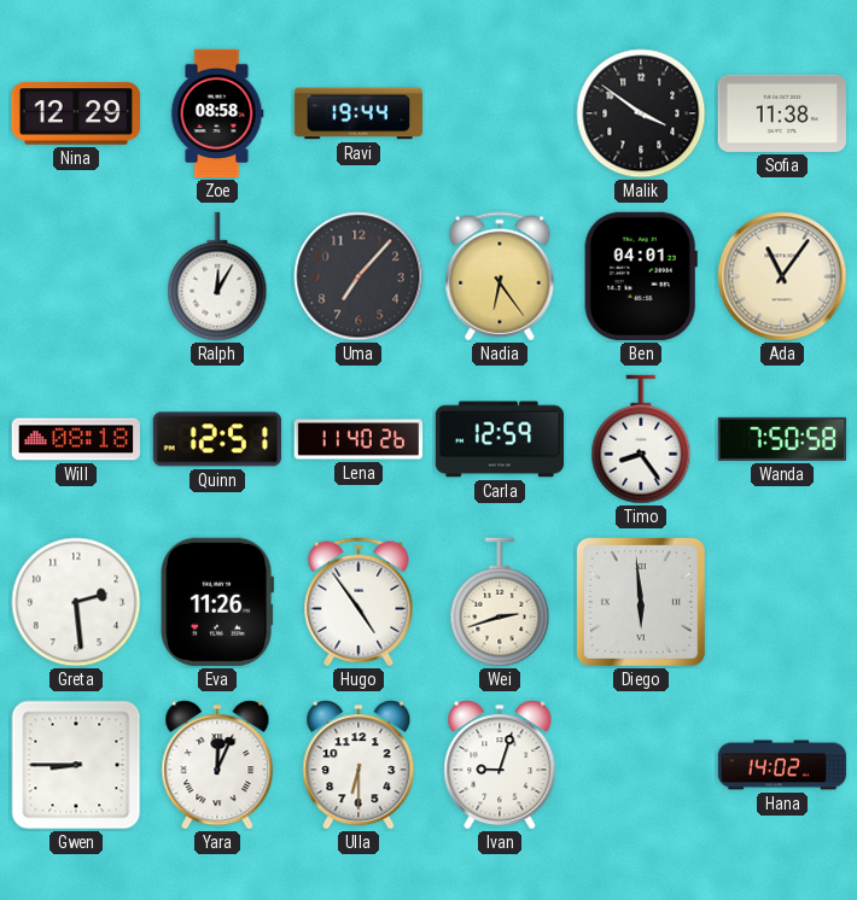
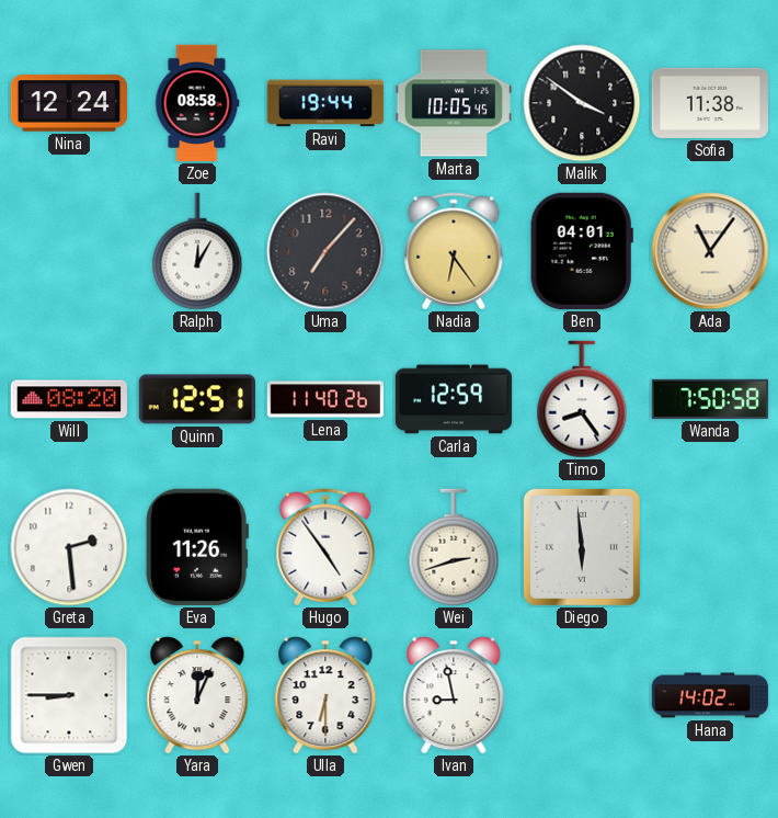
Nina: 12:29 -> 12:24
Marta: none -> 10:05
Will: 08:18 -> 08:20
Ivan: 9:03 -> 8:58
